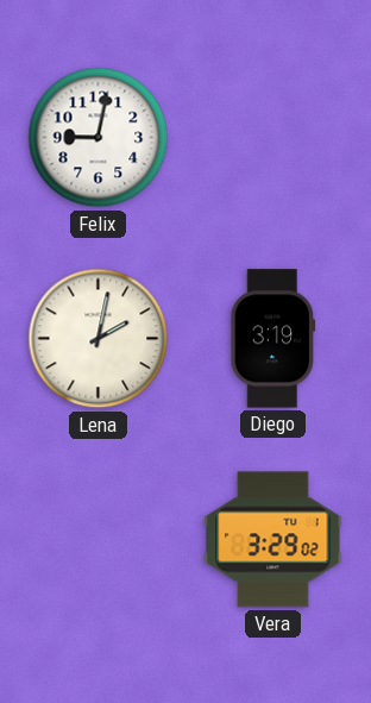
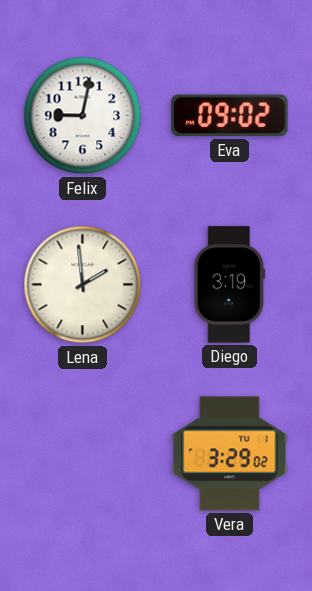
Eva: none -> 09:02
Lena: 2:02 -> 1:59
